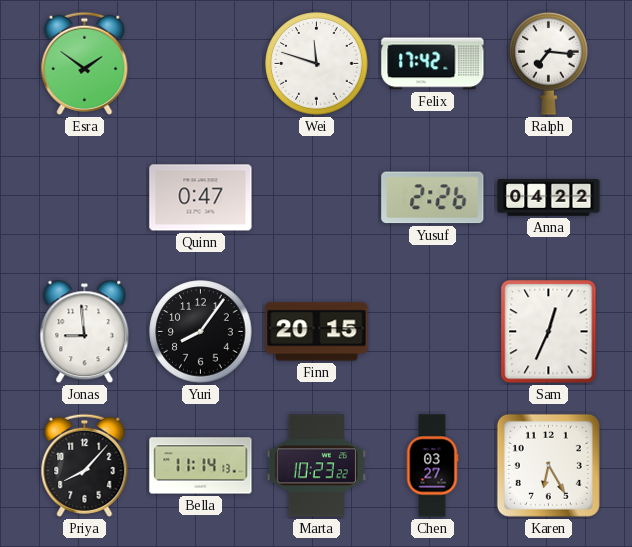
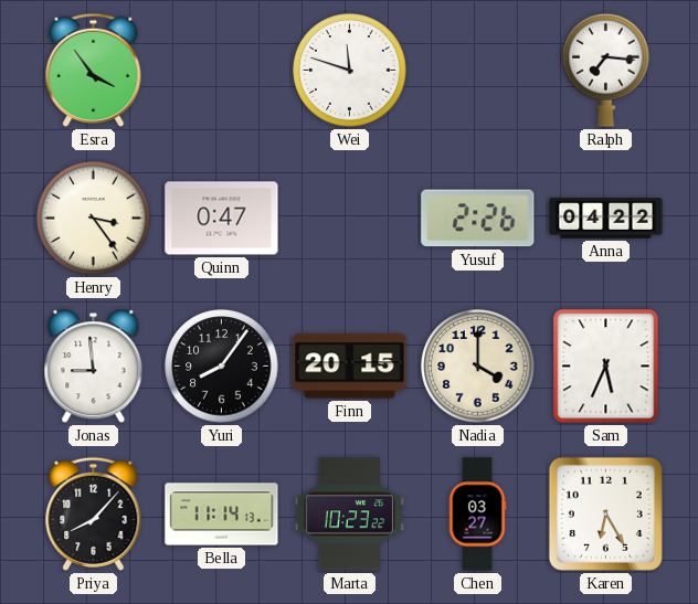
Esra: 1:51 -> 3:54
Felix: 17:42 -> none
Henry: none -> 3:24
Nadia: none -> 4:00
Sam: 12:34 -> 5:34
